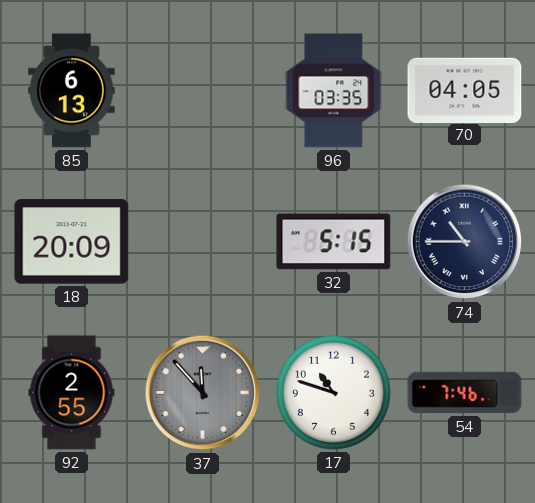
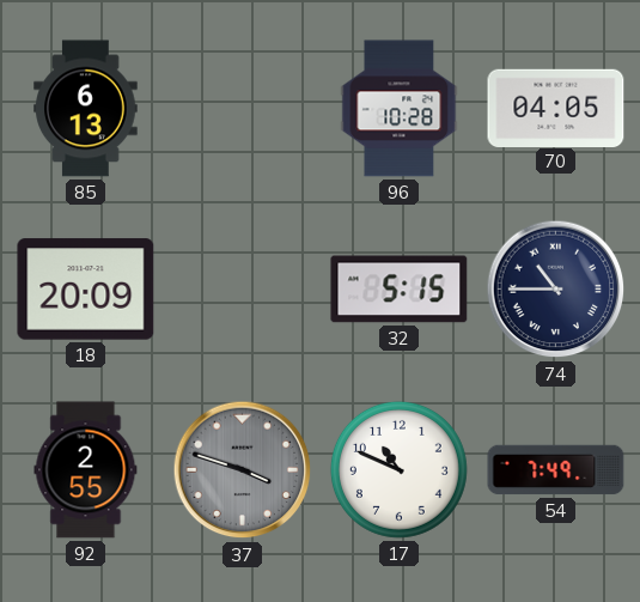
96: 03:35 -> 10:28
37: 11:53 -> 3:48
17: 10:48 -> 10:49
54: 7:46 -> 7:49
